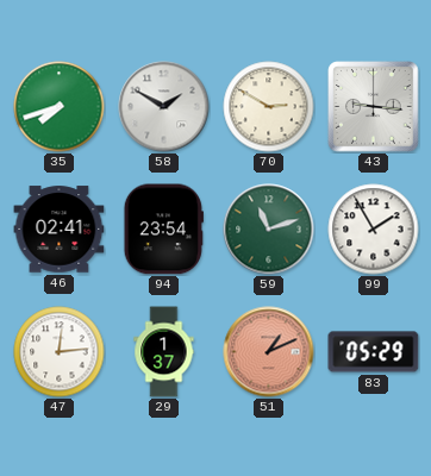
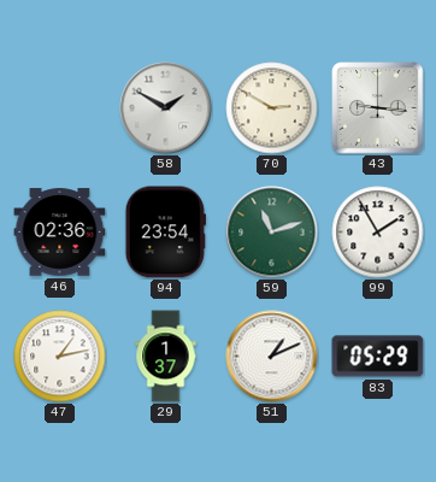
35: 7:42 -> none
46: 02:41 -> 02:36
47: 12:14 -> 1:13
51 dial: salmon -> white
